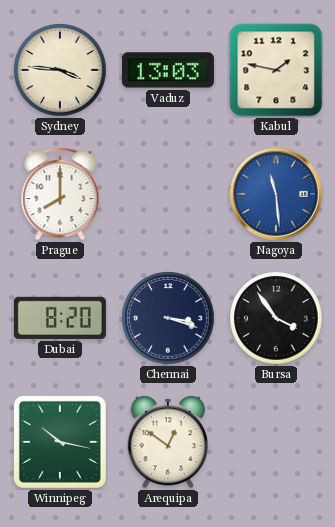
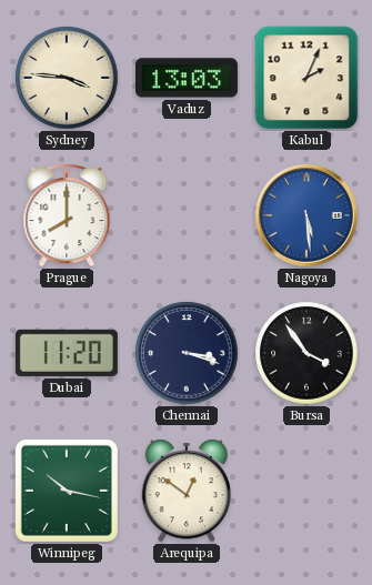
Kabul: 1:47 -> 2:04
Nagoya: 11:29 -> 5:29
Dubai: 8:20 -> 11:20
